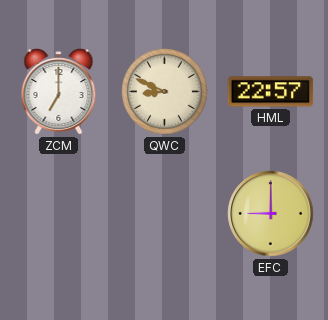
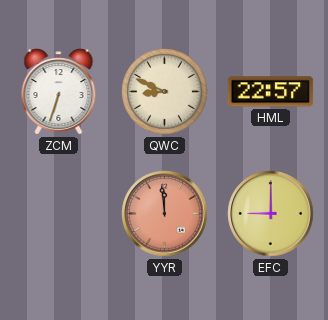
ZCM: 7:00 -> 6:33
YYR: none -> 11:59
